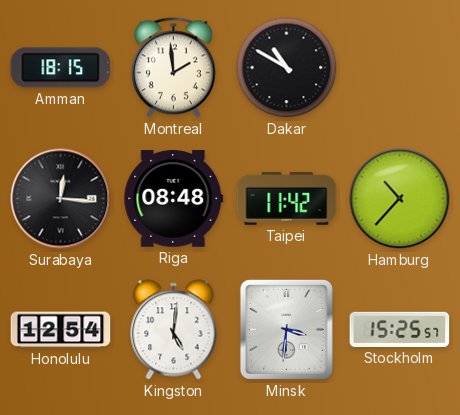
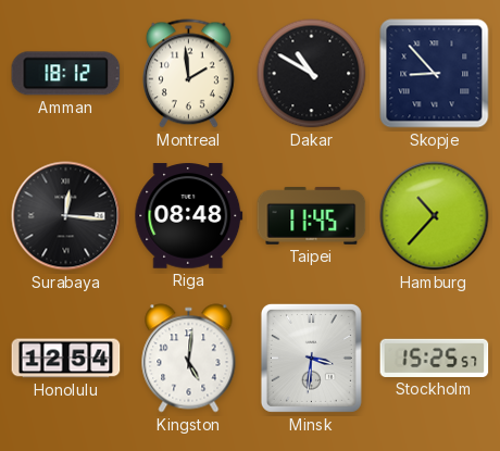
Amman: 18:15 -> 18:12
Skopje: none -> 8:53
Taipei: 11:42 -> 11:45
